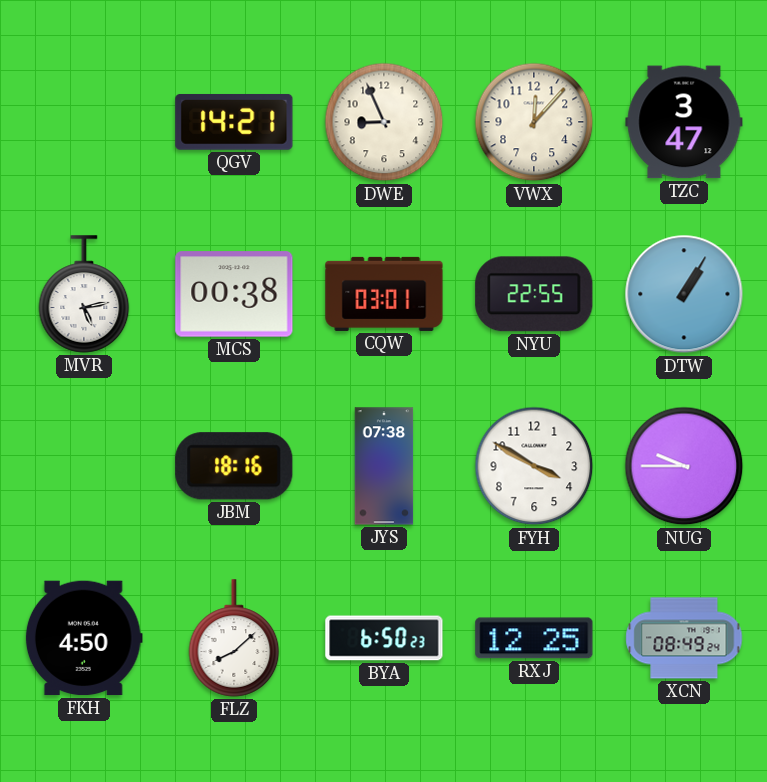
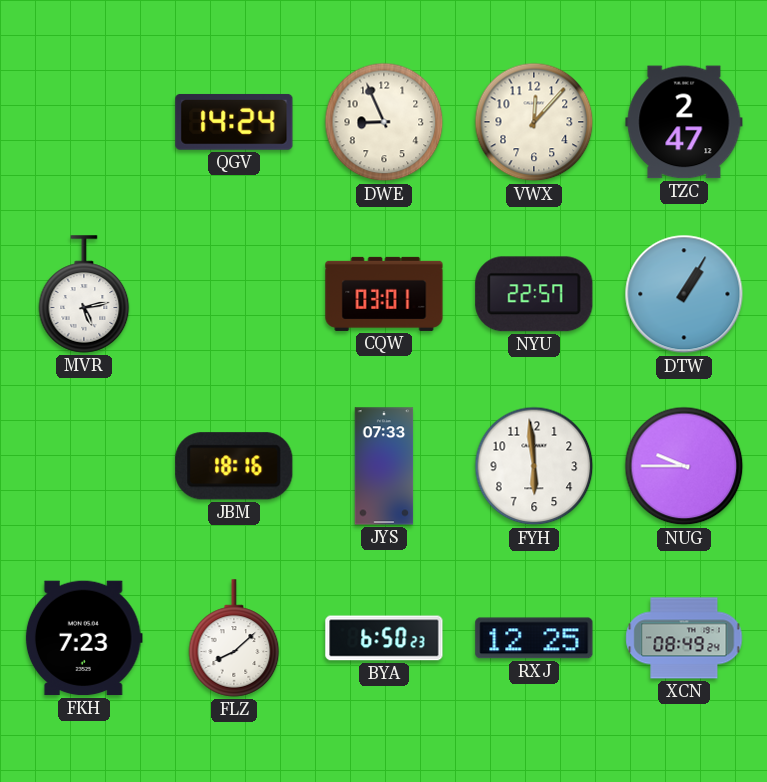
QGV: 14:21 -> 14:24
TZC: 3:47 -> 2:47
MCS: 00:38 -> none
NYU: 22:55 -> 22:57
JYS: 07:38 -> 07:33
FYH: 3:50 -> 5:59
FKH: 4:50 -> 7:23
